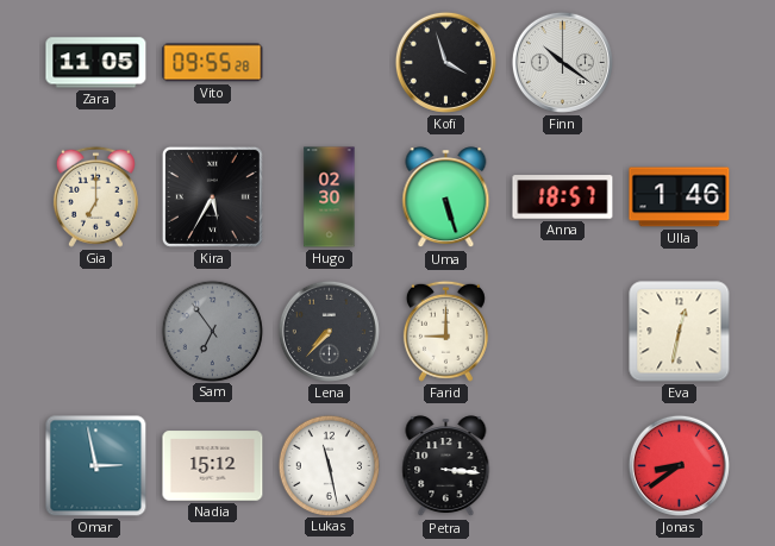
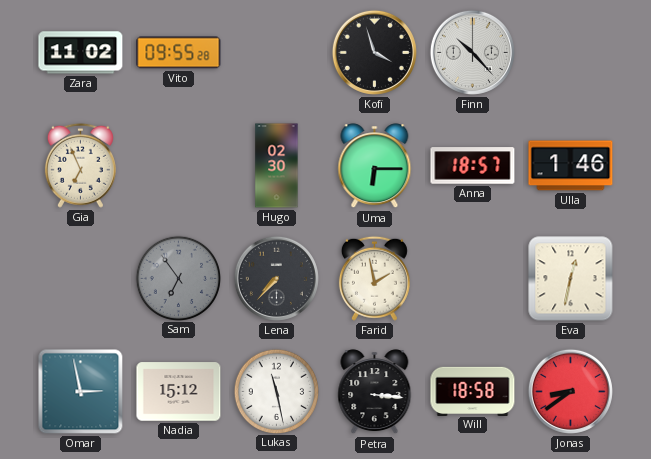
Zara: 11:05 -> 11:02
Finn: 10:21 -> 10:23
Gia: 7:00 -> 6:56
Kira: 5:35 -> none
Uma: 5:27 -> 6:15
Farid: 9:00 -> 1:58
Will: none -> 18:58
